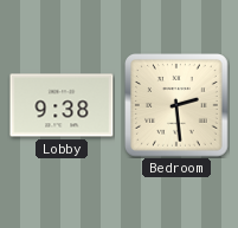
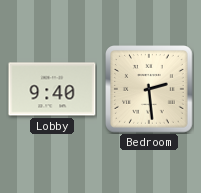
Lobby: 9:38 -> 9:40
